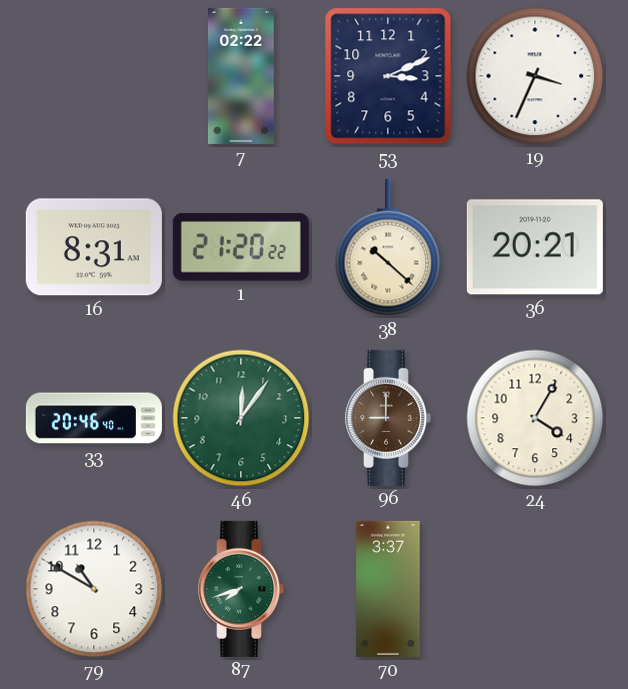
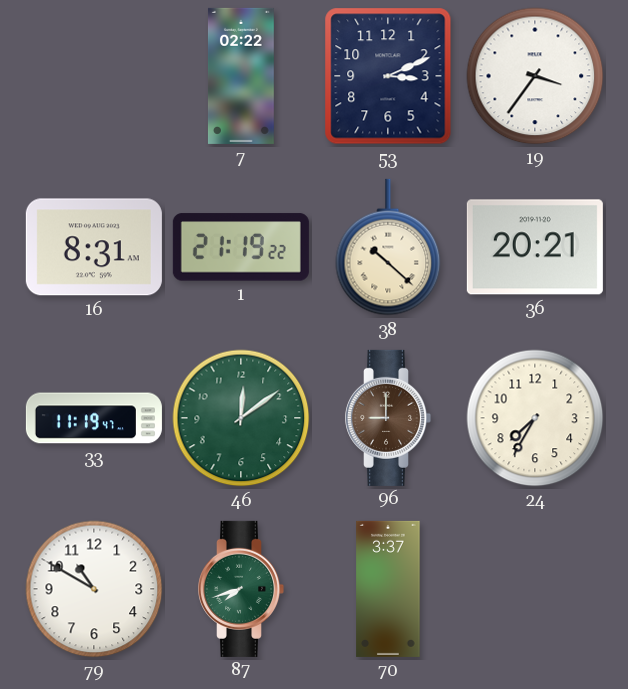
19: 3:34 -> 3:36
1: 21:20 -> 21:19
33: 20:46 -> 11:19
46: 12:06 -> 12:09
24: 4:05 -> 7:35
